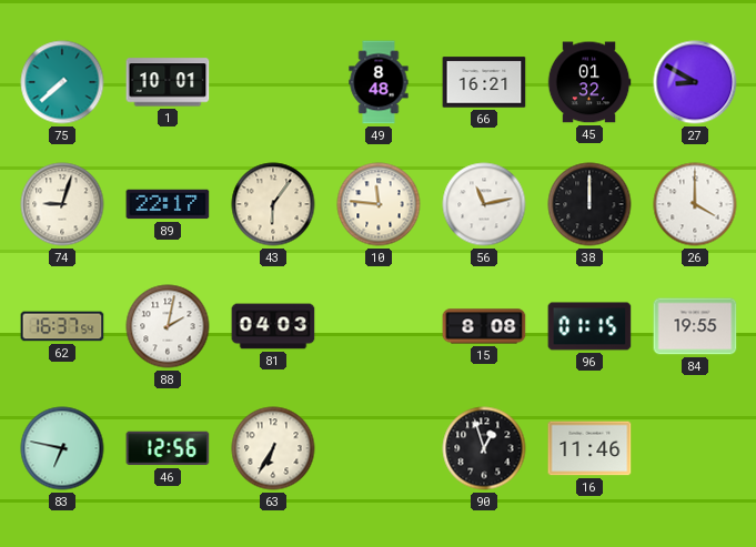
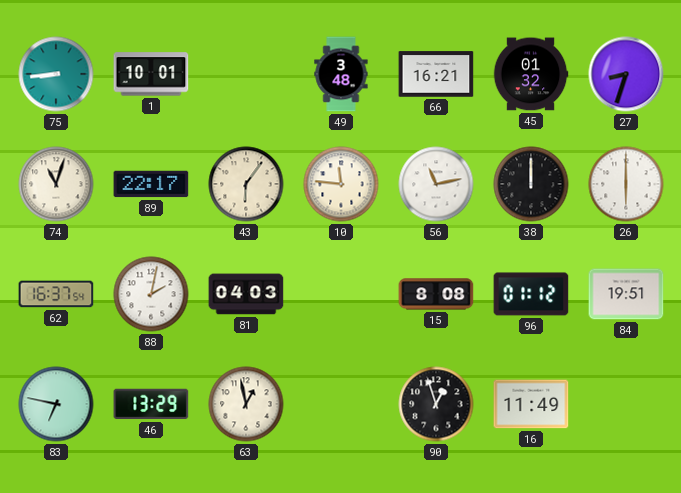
75: 7:38 -> 8:44
49: 8:48 -> 3:48
27: 8:50 -> 8:33
74: 9:03 -> 11:03
26: 4:00 -> 6:00
96: 01:15 -> 01:12
84: 19:55 -> 19:51
46: 12:56 -> 13:29
63: 6:35 -> 12:58
16: 11:46 -> 11:49
